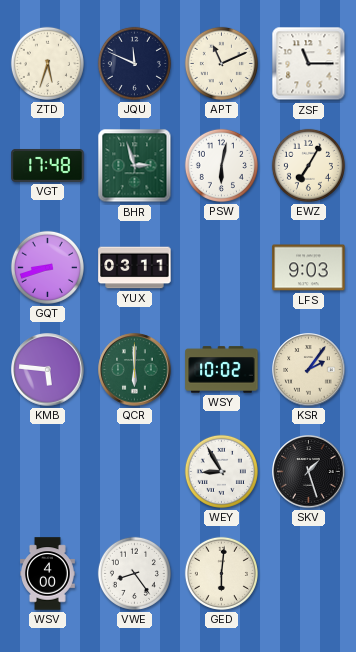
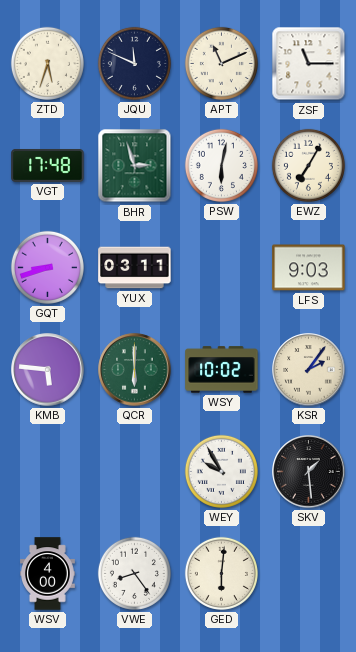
WEY: 8:55 -> 9:55
SKV: 1:27 -> 1:29
